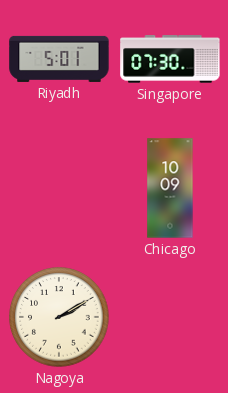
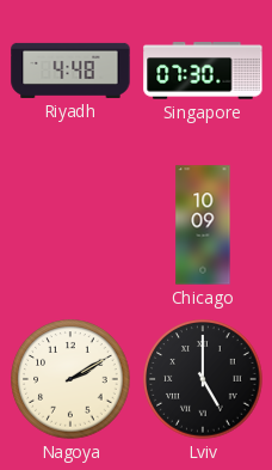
Riyadh: 5:01 -> 4:48
Lviv: none -> 5:00
